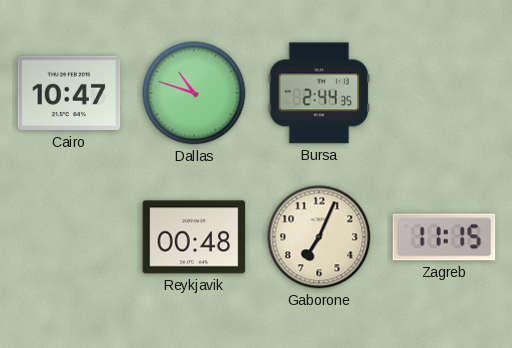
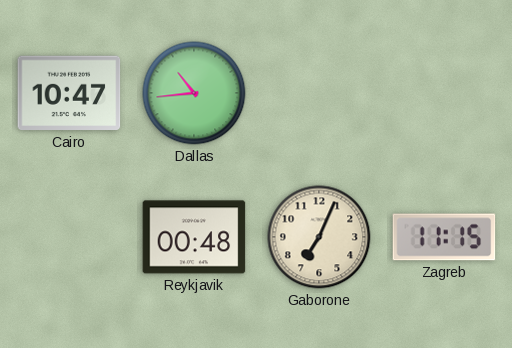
Dallas: 10:48 -> 10:44
Bursa: 2:44 -> none
